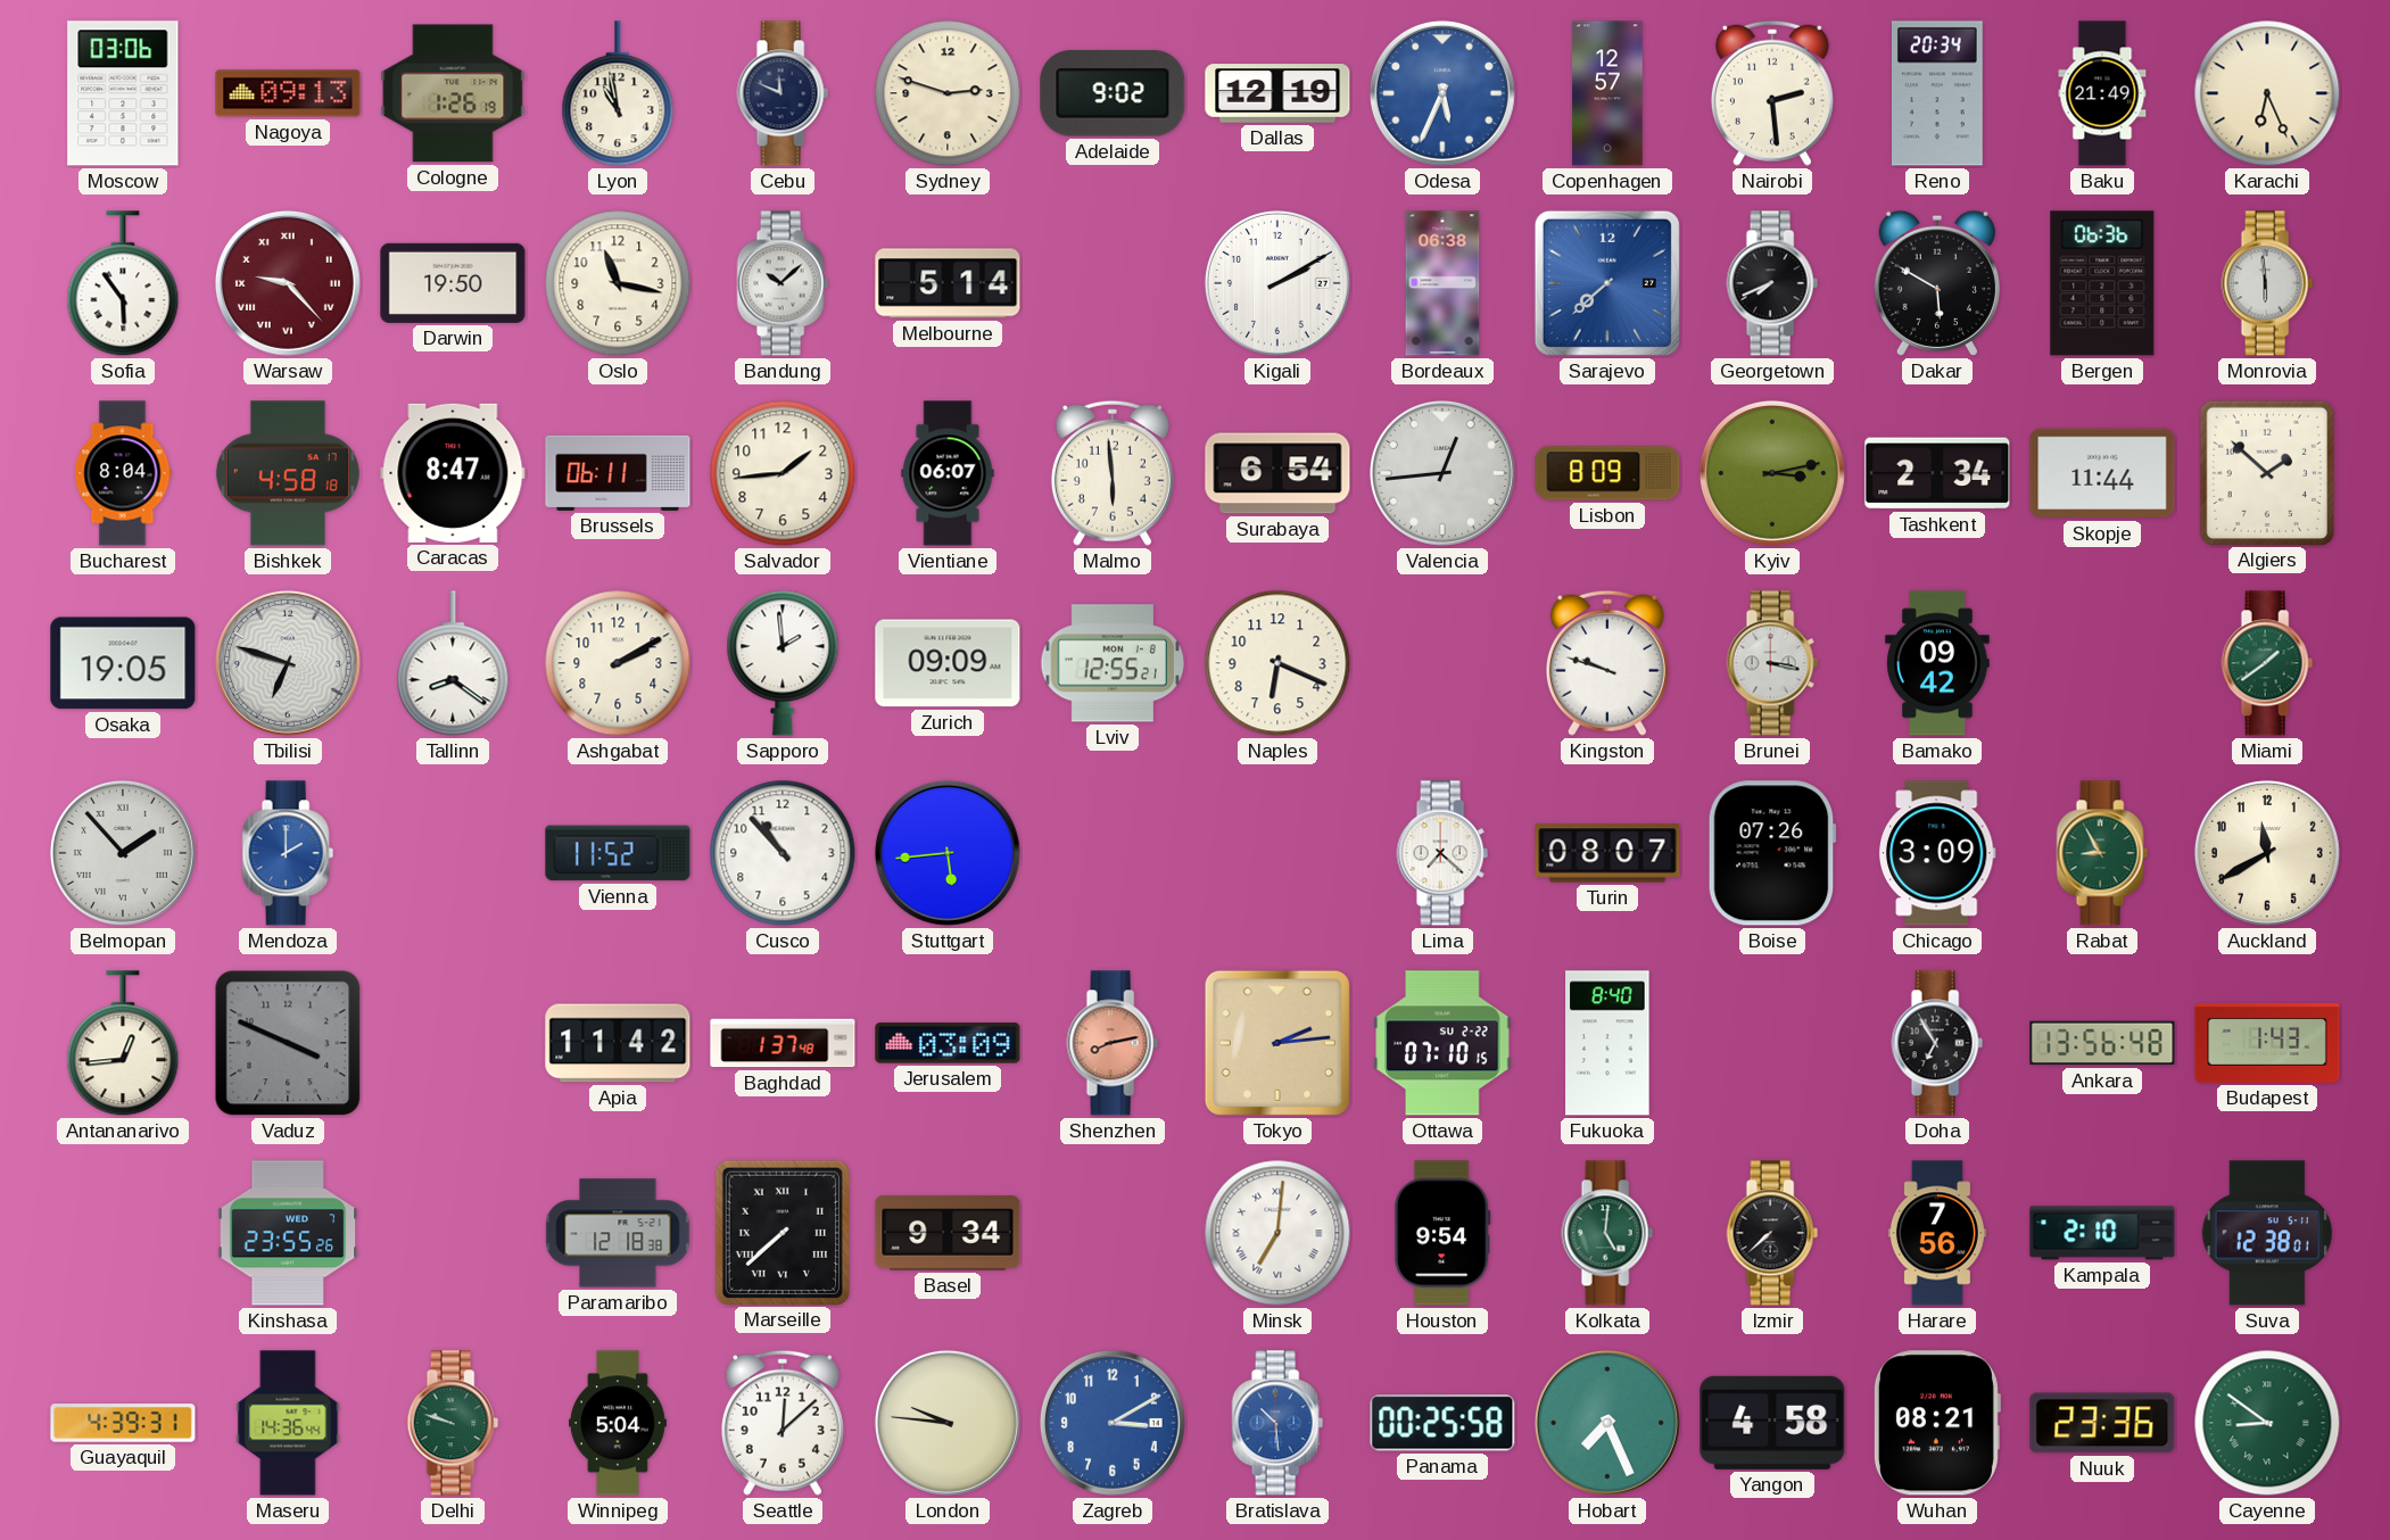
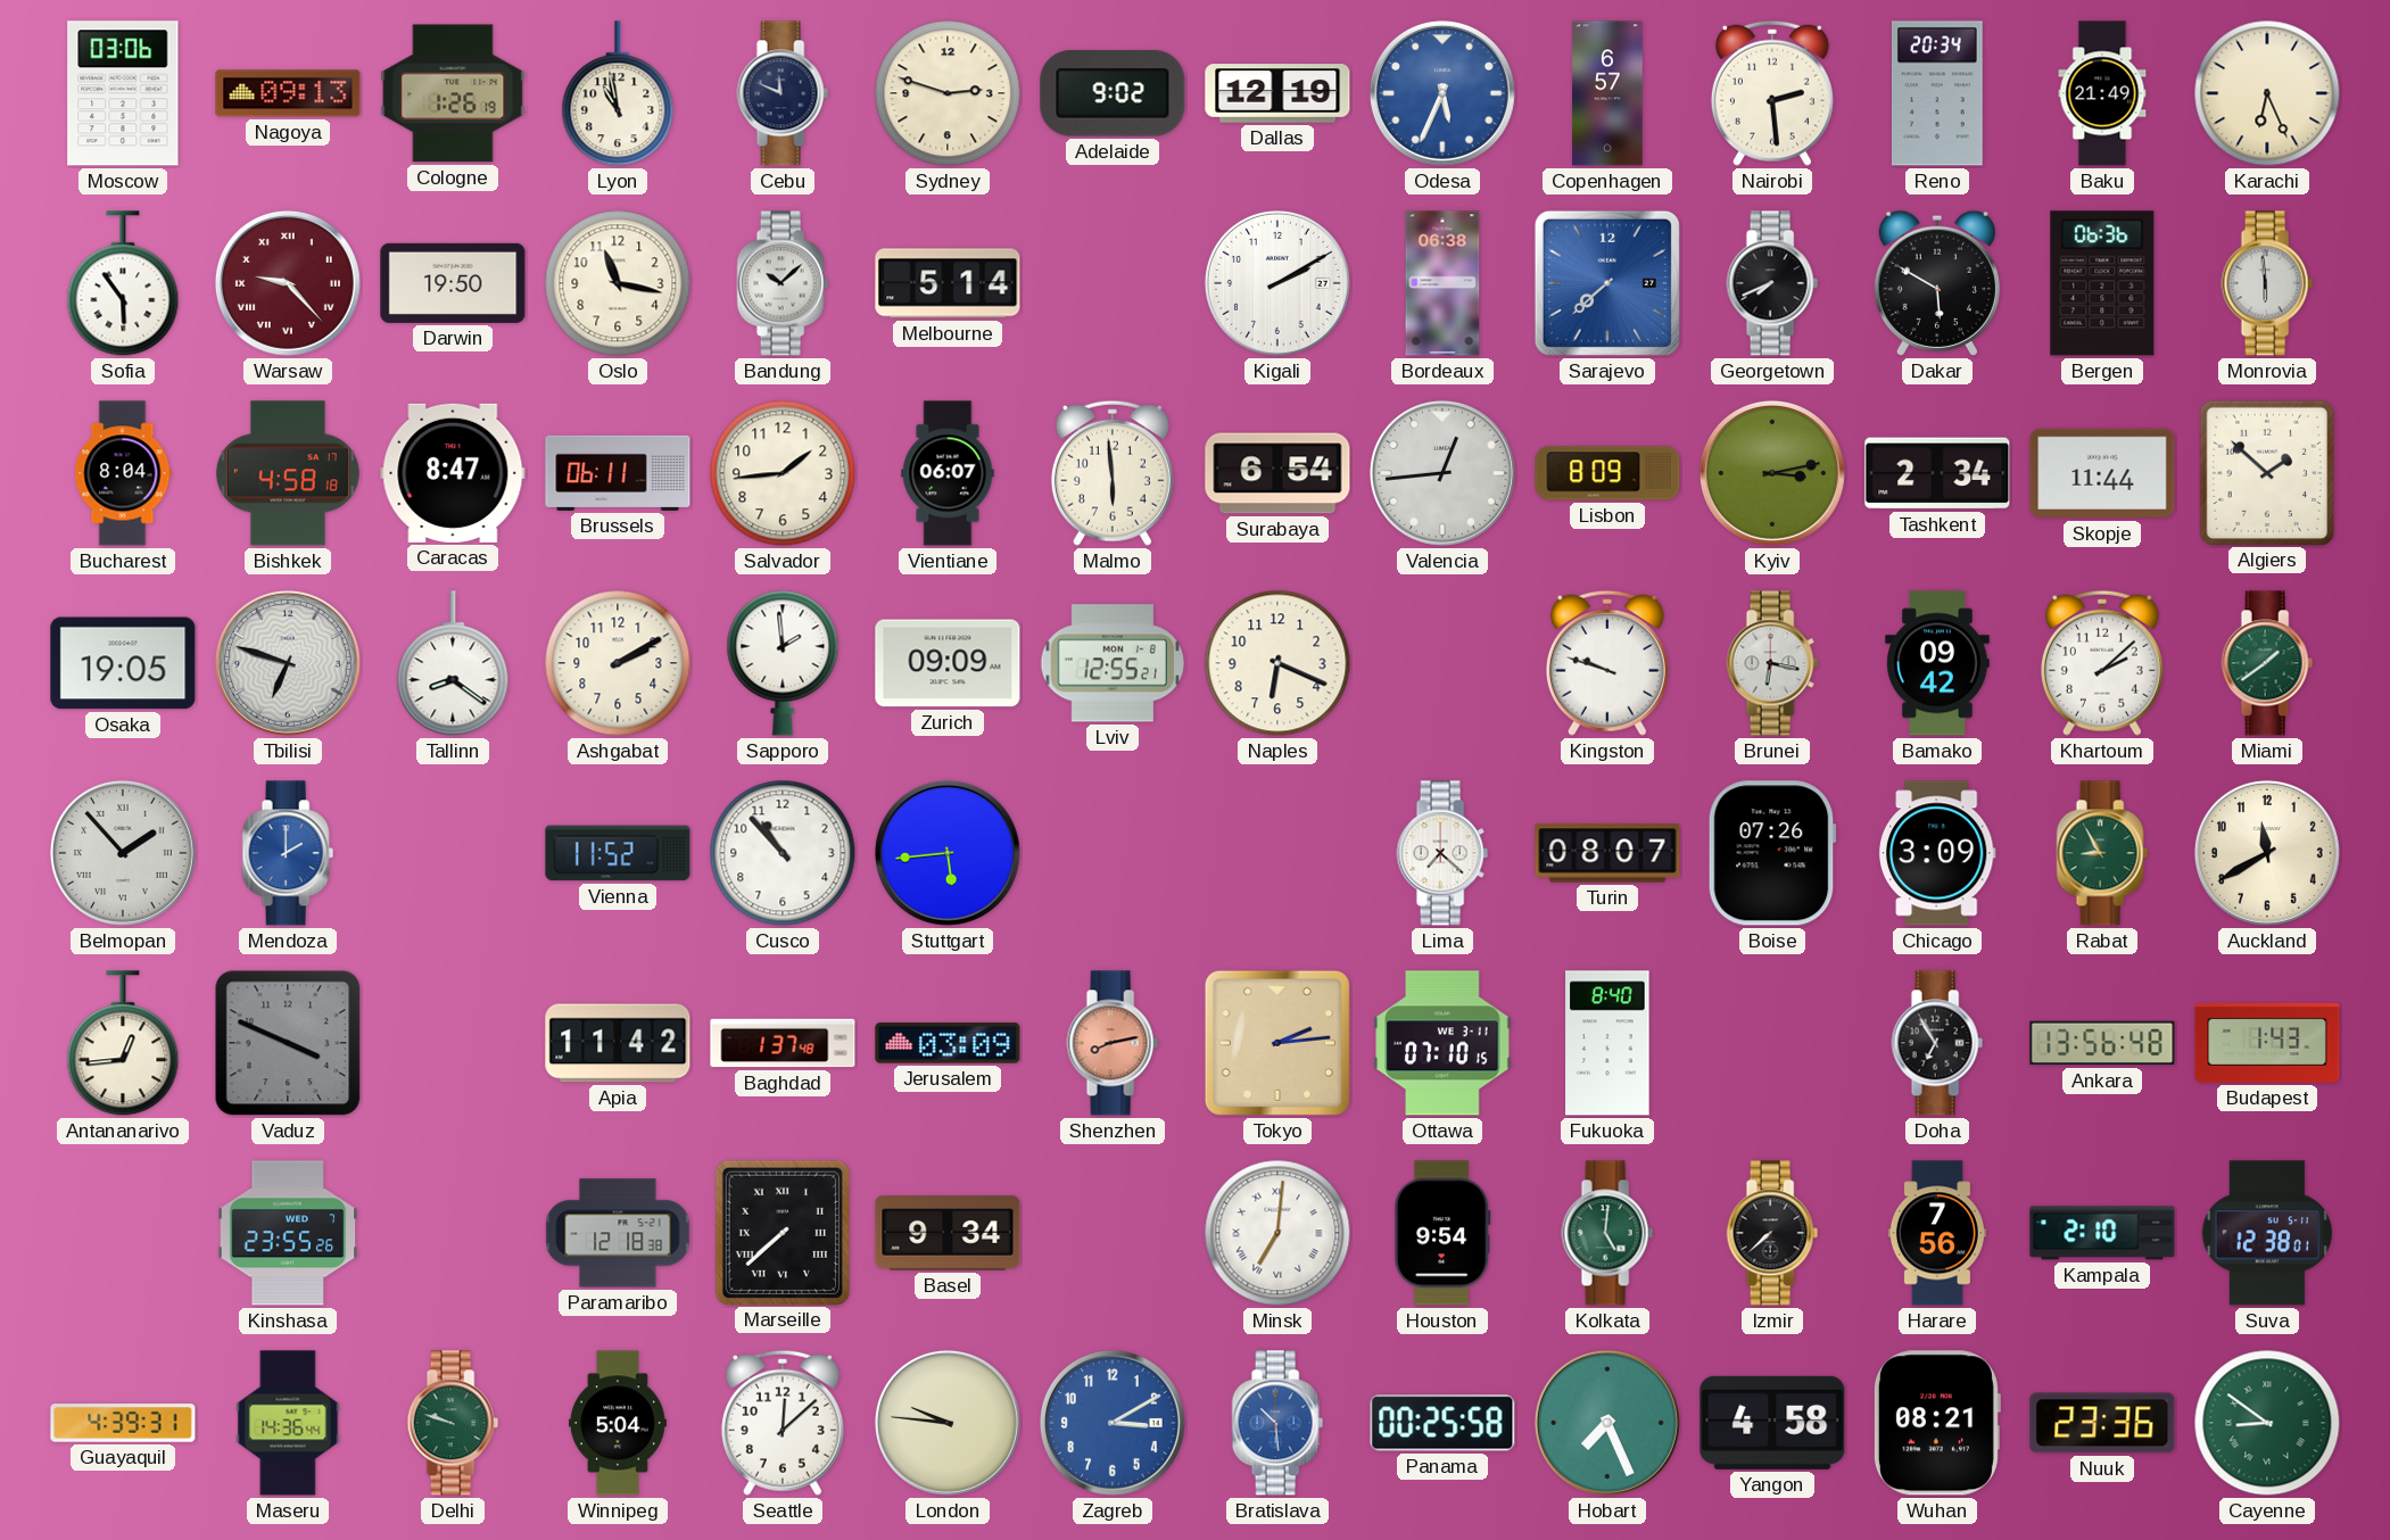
Copenhagen: 12:57 -> 6:57
Brunei: 3:17 -> 6:17
Khartoum: none -> 2:08
Ottawa date: SU 2-22 -> WE 3-11
